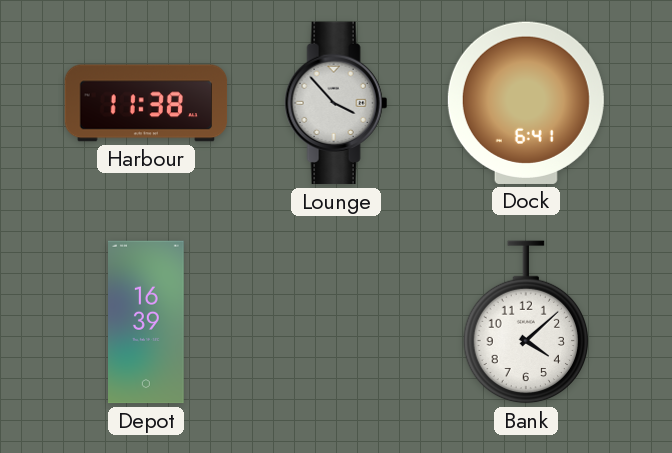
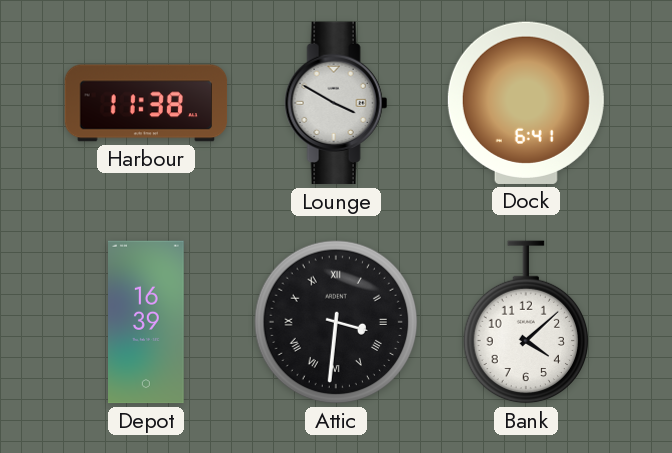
Lounge: 3:53 -> 3:50
Attic: none -> 3:31
